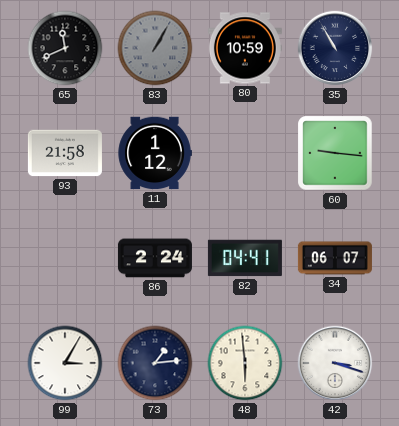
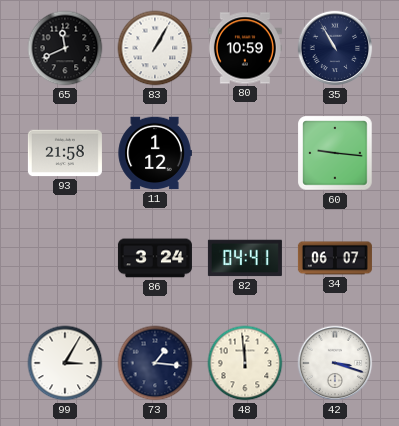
83 dial: grey -> white
86: 2:24 -> 3:24
73: 1:14 -> 1:16
48: 5:59 -> 11:59
